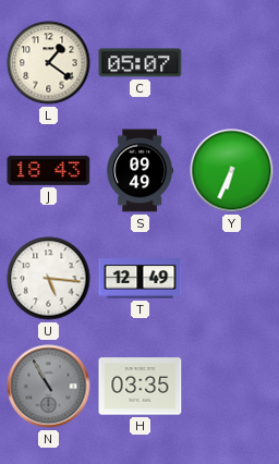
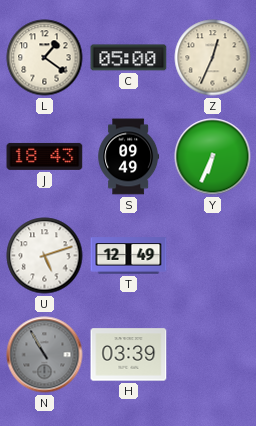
C: 05:07 -> 05:00
Z: none -> 12:34
U: 5:16 -> 5:12
H: 03:35 -> 03:39
